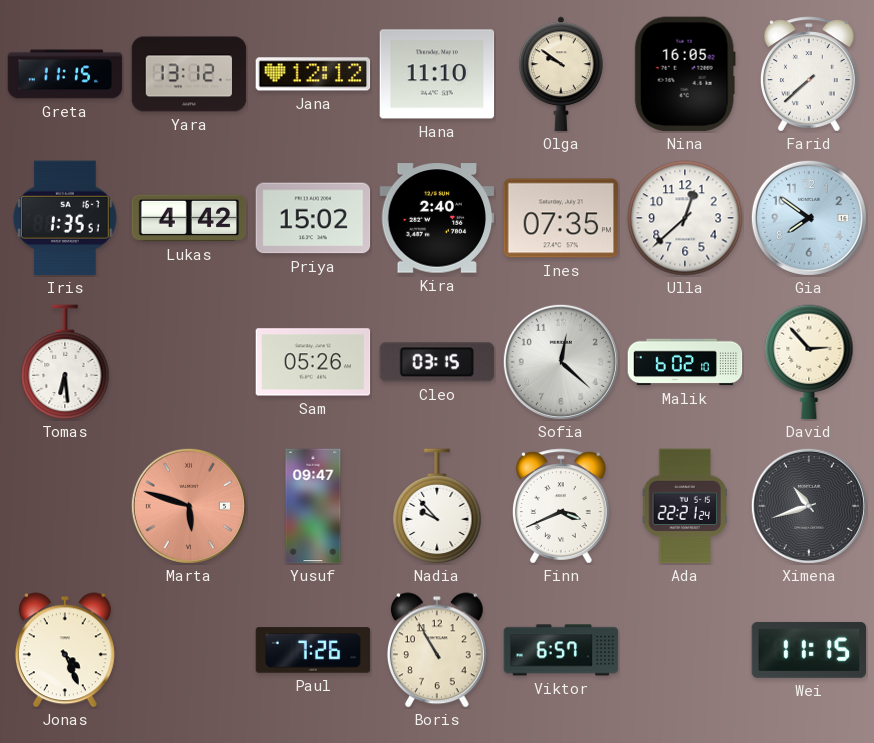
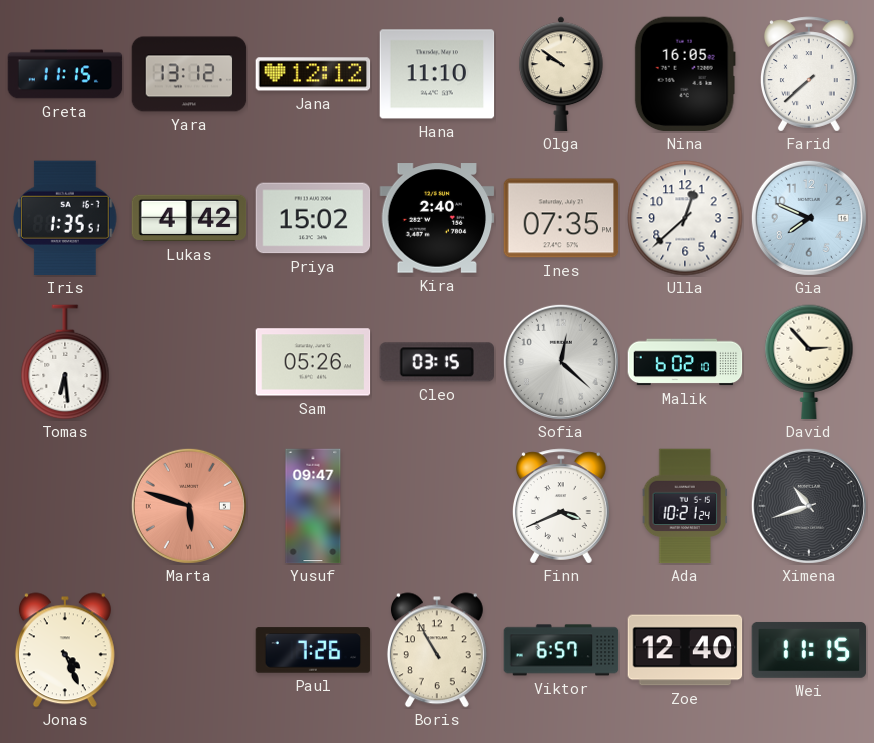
Gia: 7:51 -> 7:49
Nadia: 9:53 -> none
Ada: 22:21 -> 10:21
Zoe: none -> 12:40
